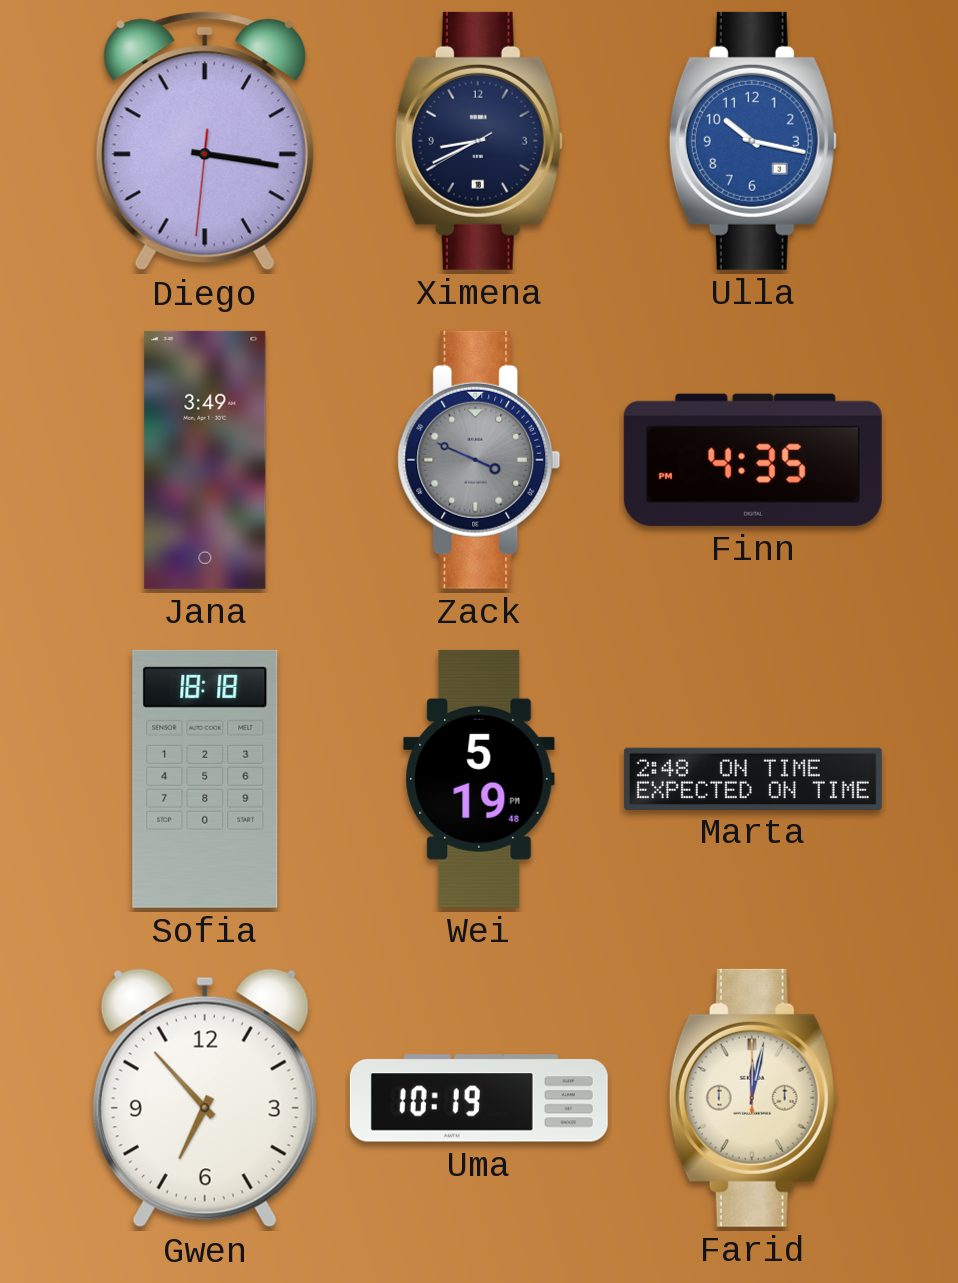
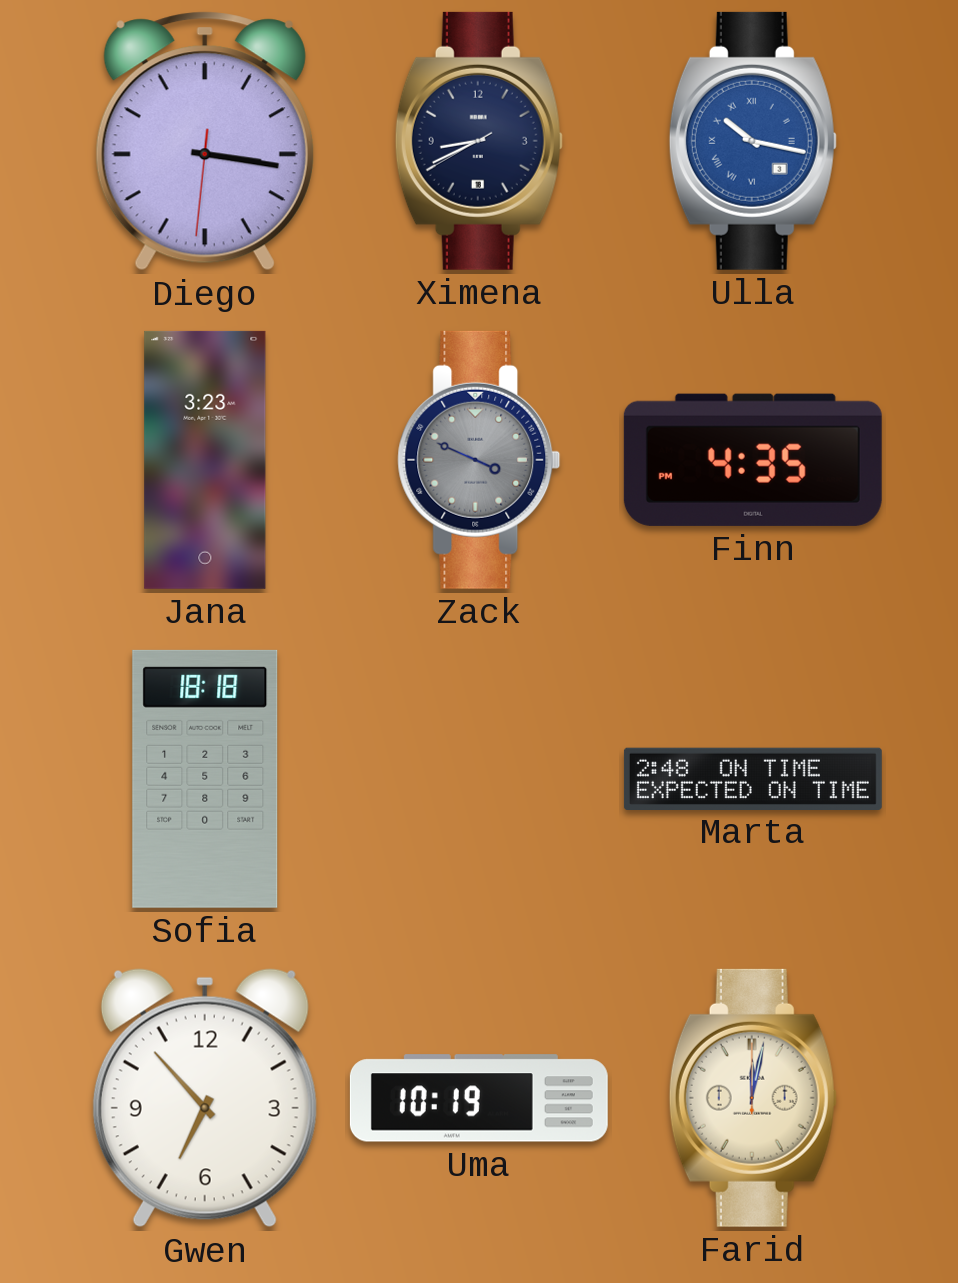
Ulla numerals: Arabic -> Roman
Jana: 3:49 -> 3:23
Wei: 5:19 -> none
